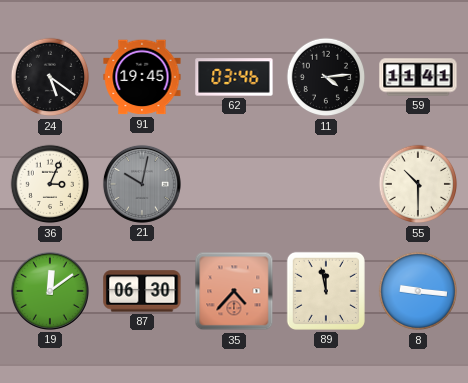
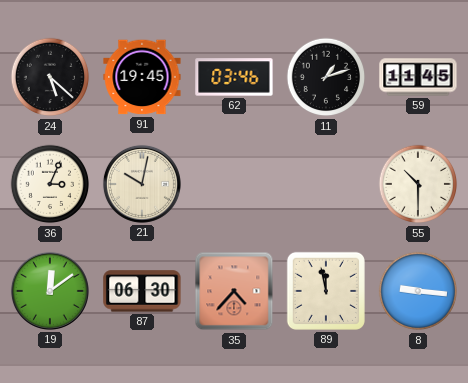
24: 5:21 -> 5:22
11: 4:14 -> 1:12
59: 11:41 -> 11:45
21 dial: grey -> cream
